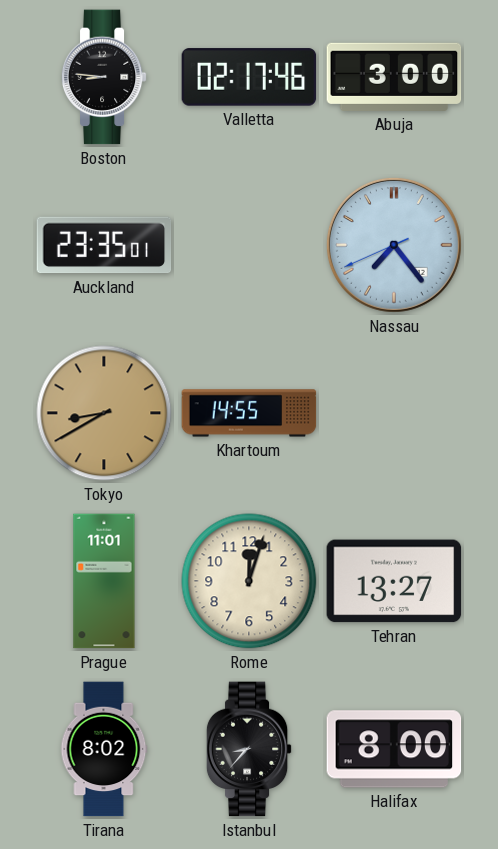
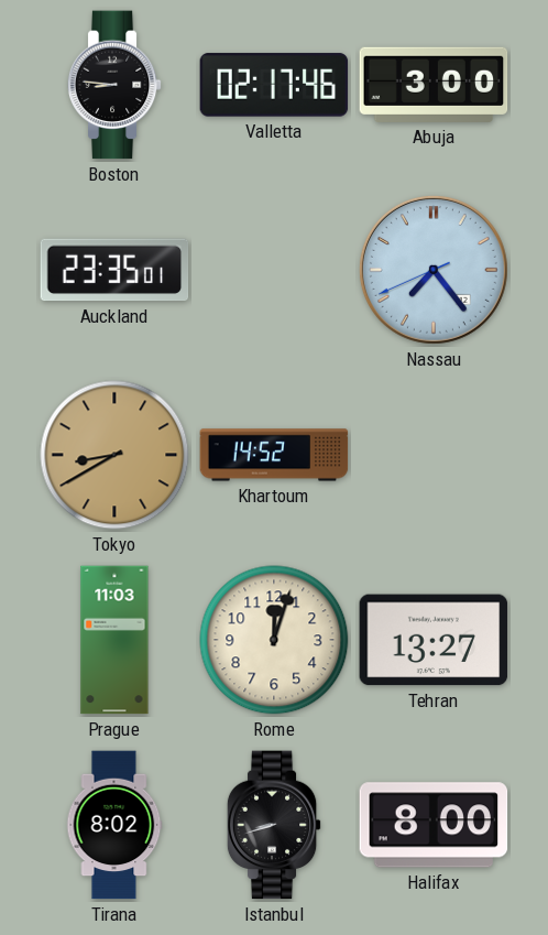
Khartoum: 14:55 -> 14:52
Prague: 11:01 -> 11:03
Istanbul: 8:37 -> 8:42
